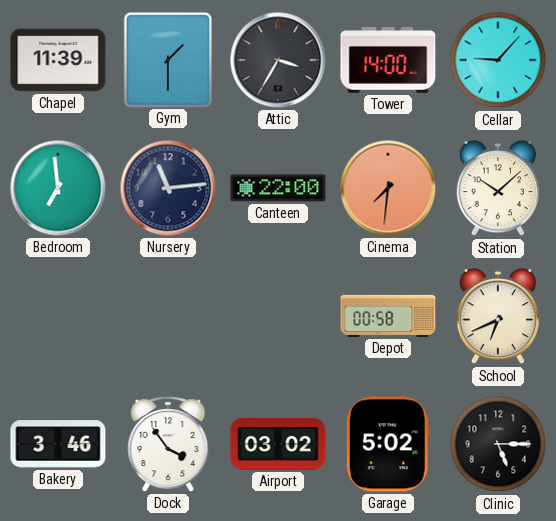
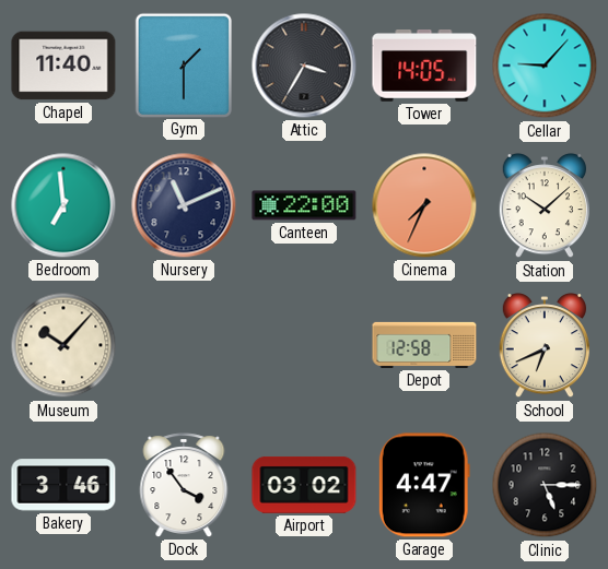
Chapel: 11:39 -> 11:40
Tower: 14:00 -> 14:05
Nursery: 11:14 -> 11:11
Cinema: 7:31 -> 7:34
Museum: none -> 10:07
Depot: 00:58 -> 12:58
Garage: 5:02 -> 4:47
